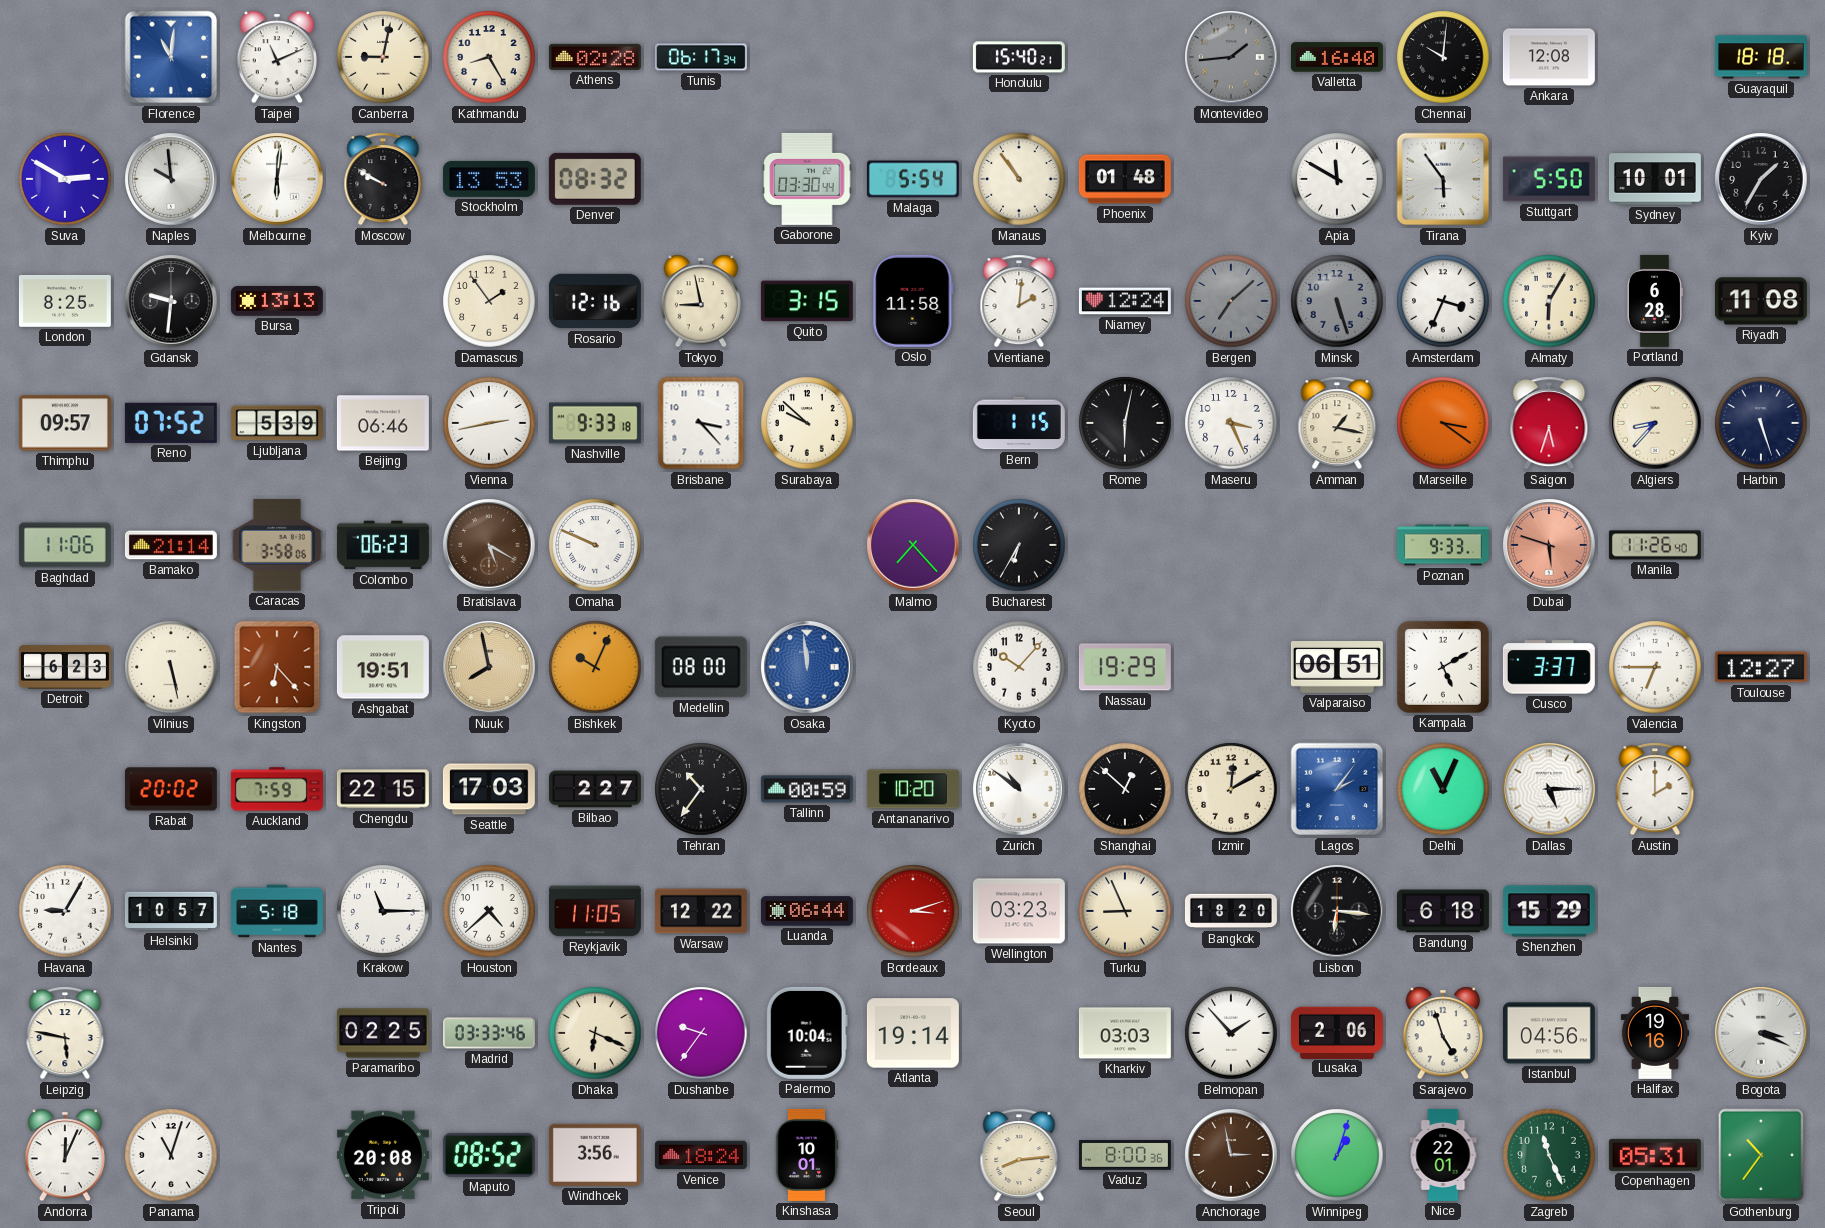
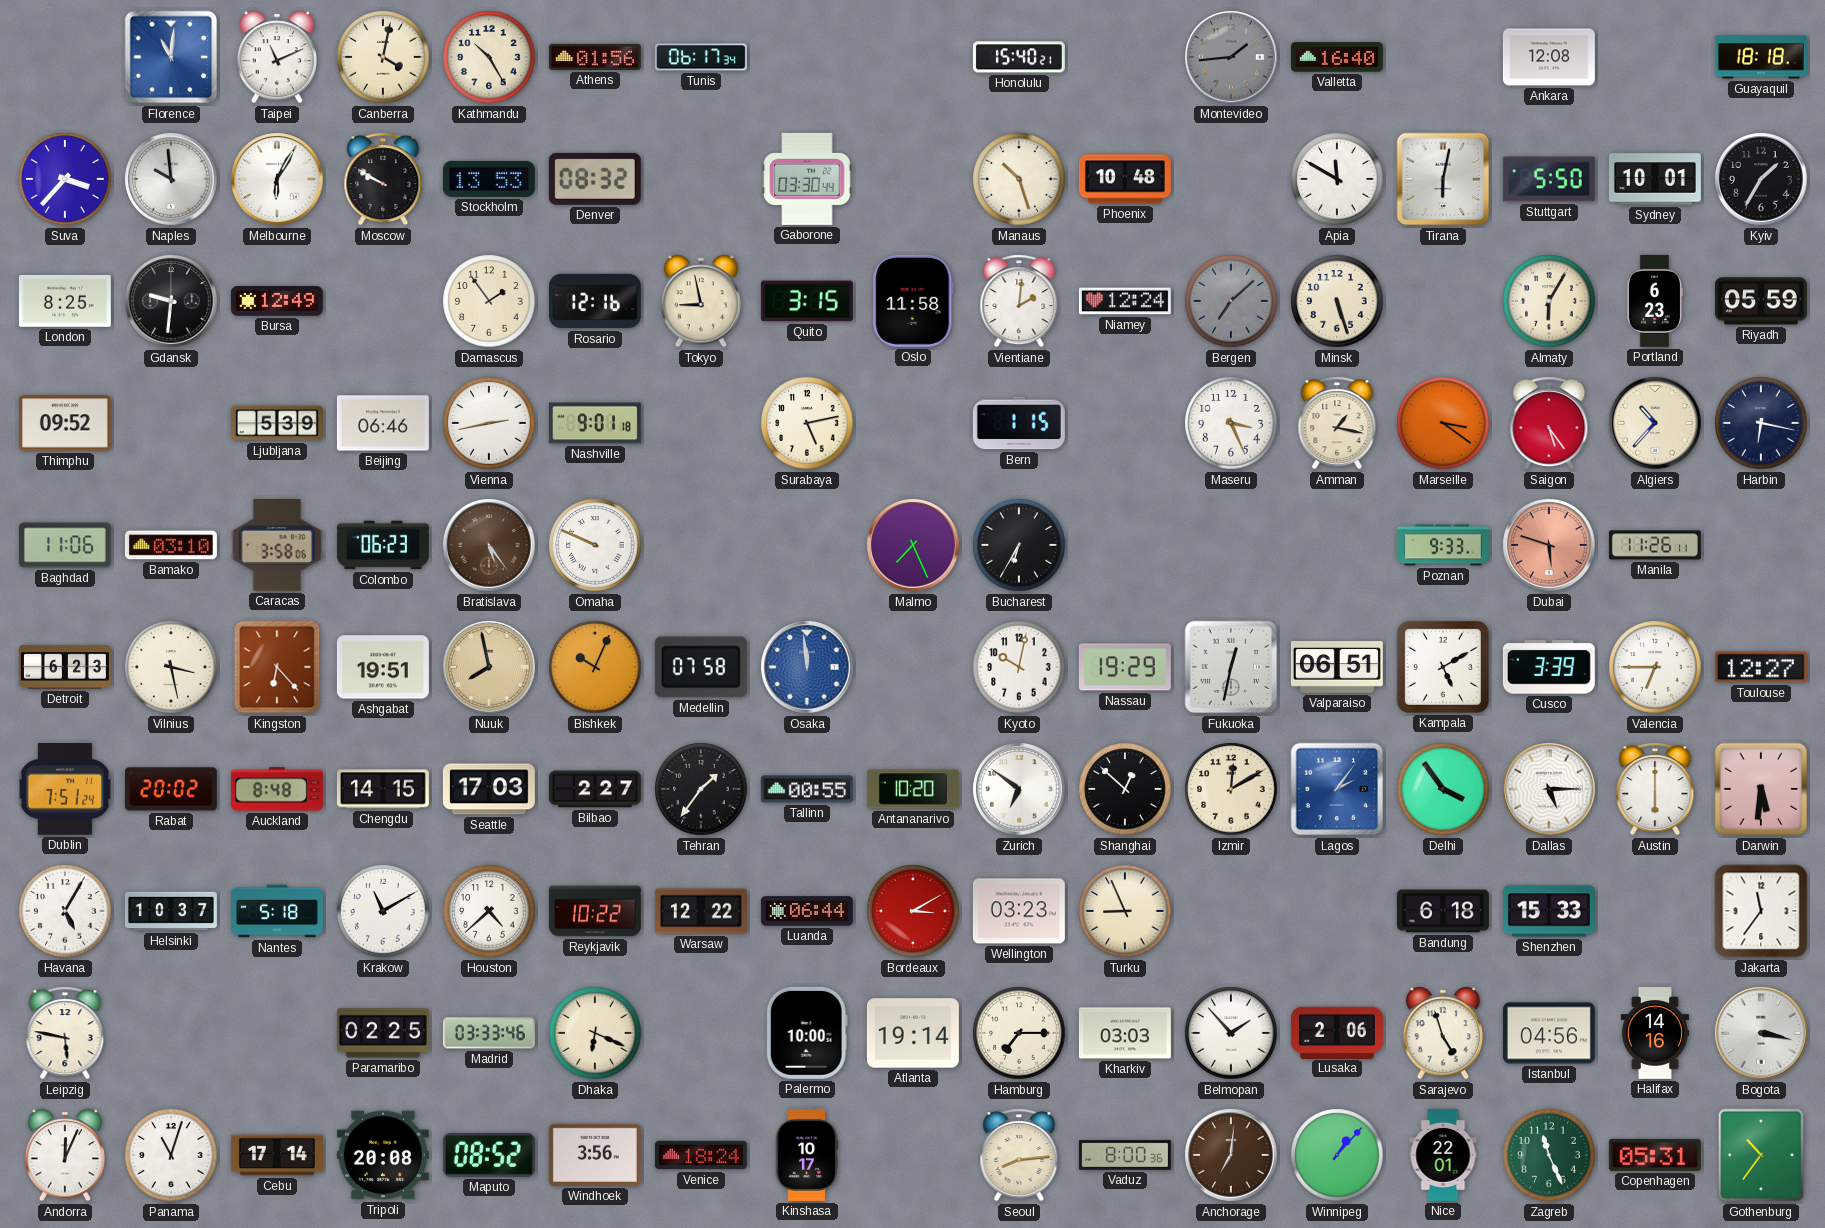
Canberra: 9:02 -> 4:02
Kathmandu: 8:25 -> 10:25
Athens: 02:28 -> 01:56
Chennai: 10:01 -> none
Suva: 2:50 -> 3:37
Melbourne: 6:01 -> 6:05
Malaga: 5:54 -> none
Manaus: 10:54 -> 10:27
Phoenix: 01:48 -> 10:48
Tirana: 5:54 -> 6:02
Bursa: 13:13 -> 12:49
Minsk dial: grey -> cream
Amsterdam: 3:34 -> none
Portland: 6:28 -> 6:23
Riyadh: 11:08 -> 05:59
Thimphu: 09:57 -> 09:52
Reno: 07:52 -> none
Nashville: 9:33 -> 9:01
Brisbane: 3:23 -> none
Surabaya: 9:52 -> 5:13
Rome: 6:02 -> none
Saigon: 5:33 -> 5:24
Algiers: 8:37 -> 10:37
Harbin: 5:27 -> 6:17
Bamako: 21:14 -> 03:10
Bratislava: 5:20 -> 5:24
Malmo: 7:23 -> 7:26
Manila: 11:26:40 -> 11:26:11
Vilnius: 5:28 -> 3:28
Medellin: 08:00 -> 07:58
Kyoto: 10:07 -> 10:02
Fukuoka: none -> 12:32
Cusco: 3:37 -> 3:39
Dublin: none -> 7:51
Auckland: 7:59 -> 8:48
Chengdu: 22:15 -> 14:15
Tehran: 10:36 -> 1:36
Tallinn: 00:59 -> 00:55
Zurich: 10:51 -> 6:51
Delhi: 11:04 -> 3:54
Austin: 2:00 -> 6:00
Darwin: none -> 5:31
Havana: 9:05 -> 5:05
Helsinki: 10:57 -> 10:37
Krakow: 11:15 -> 11:10
Reykjavik: 11:05 -> 10:22
Bordeaux: 3:12 -> 3:10
Bangkok: 18:20 -> none
Lisbon: 6:16 -> none
Shenzhen: 15:29 -> 15:33
Jakarta: none -> 11:36
Dushanbe: 9:36 -> none
Palermo: 10:04 -> 10:00
Hamburg: none -> 7:15
Halifax: 19:16 -> 14:16
Bogota: 3:19 -> 3:17
Cebu: none -> 17:14
Kinshasa: 10:01 -> 10:17
Anchorage: 2:58 -> 7:01
Winnipeg: 1:03 -> 1:07
